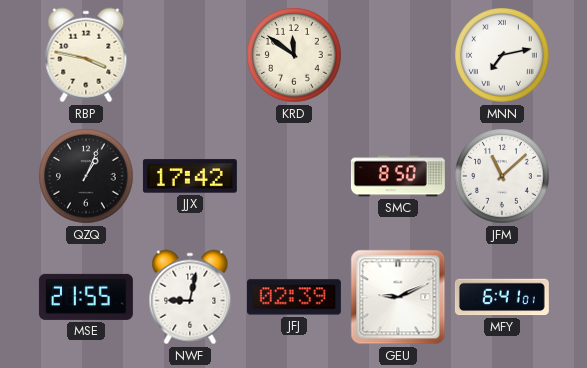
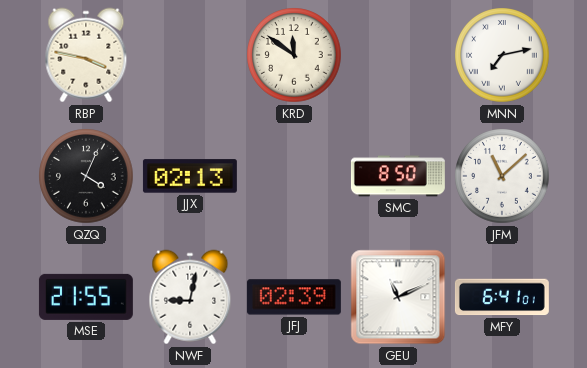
QZQ: 1:04 -> 4:04
JJX: 17:42 -> 02:13
GEU: 9:11 -> 11:11
